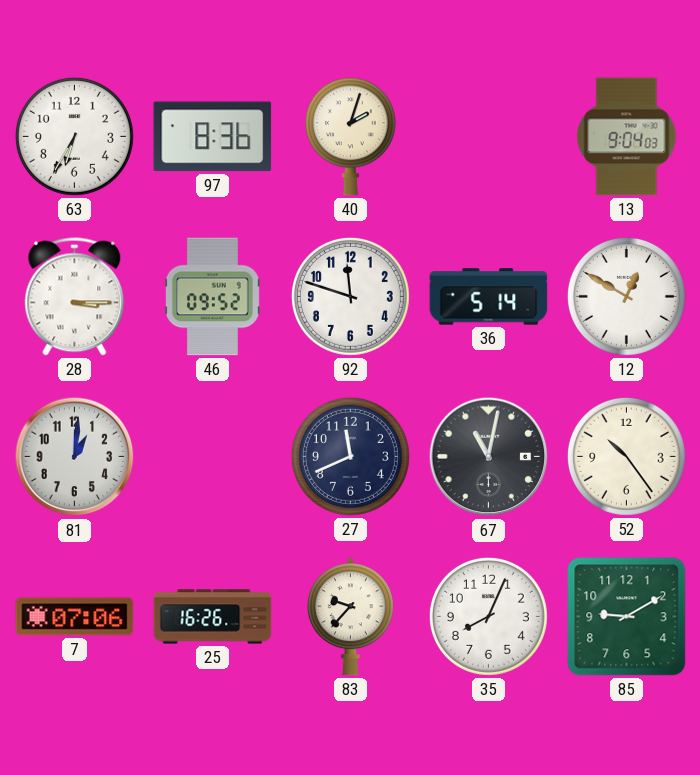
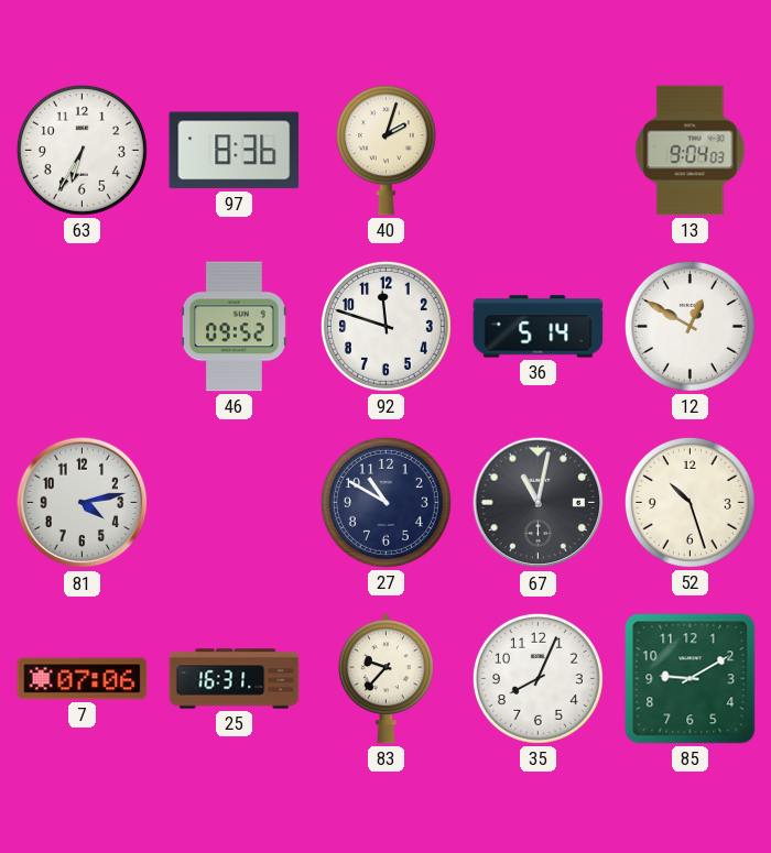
28: 3:15 -> none
81: 1:01 -> 4:13
27: 11:41 -> 10:50
52: 10:24 -> 10:27
25: 16:26 -> 16:31
